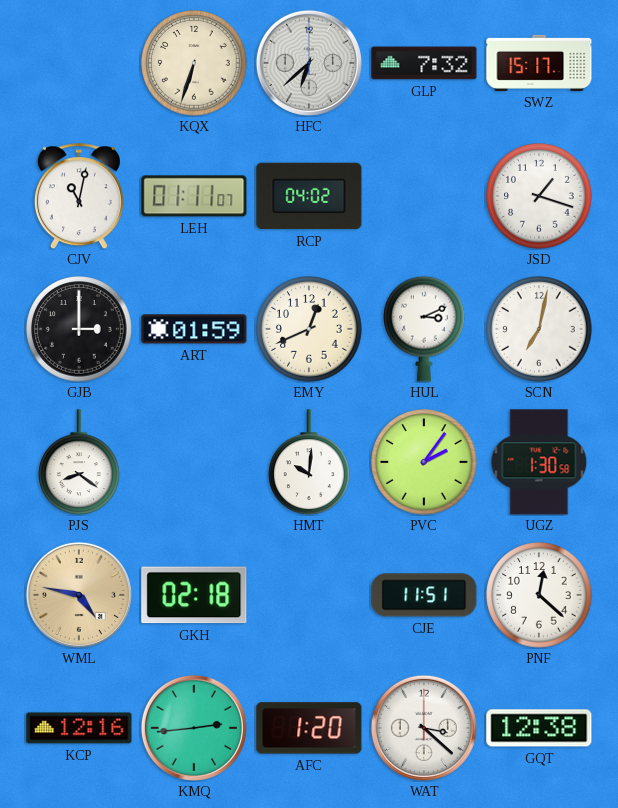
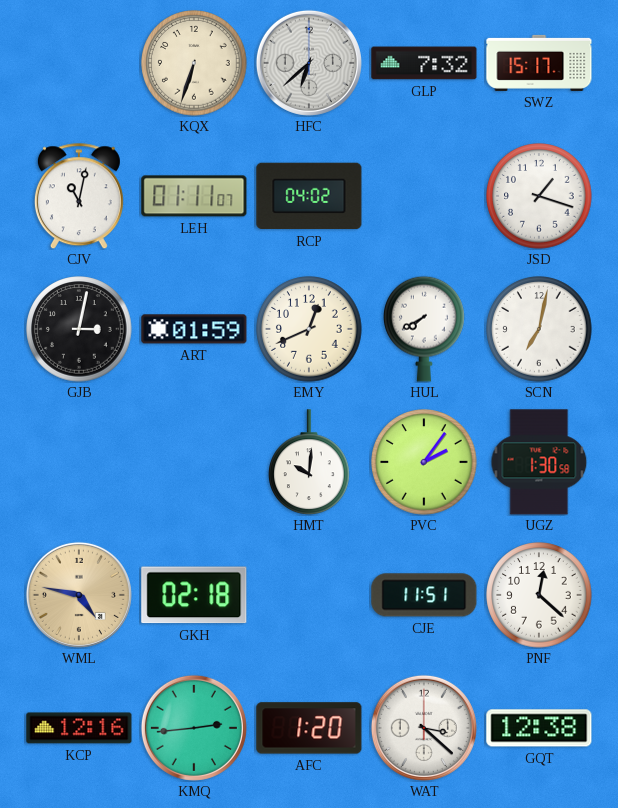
GJB: 3:00 -> 3:02
HUL: 3:11 -> 7:40
PJS: 8:21 -> none
